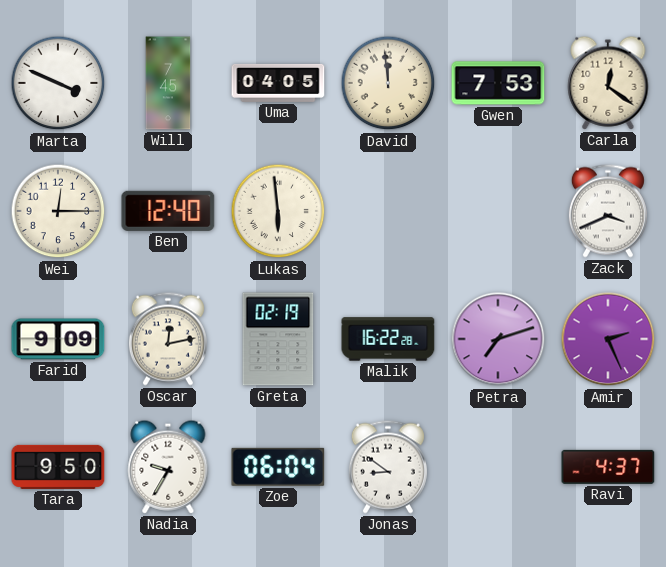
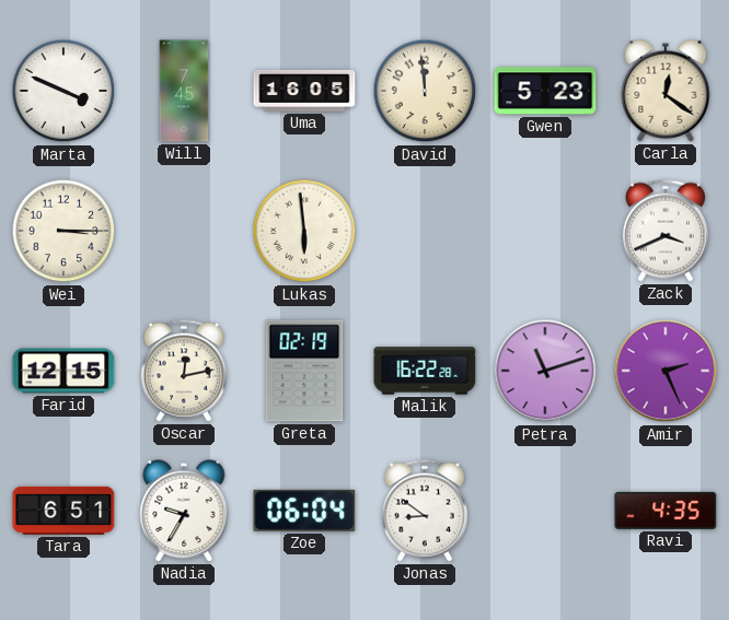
Uma: 04:05 -> 16:05
Gwen: 7:53 -> 5:23
Wei: 12:15 -> 3:15
Ben: 12:40 -> none
Farid: 9:09 -> 12:15
Petra: 7:12 -> 11:12
Tara: 9:50 -> 6:51
Ravi: 4:37 -> 4:35
